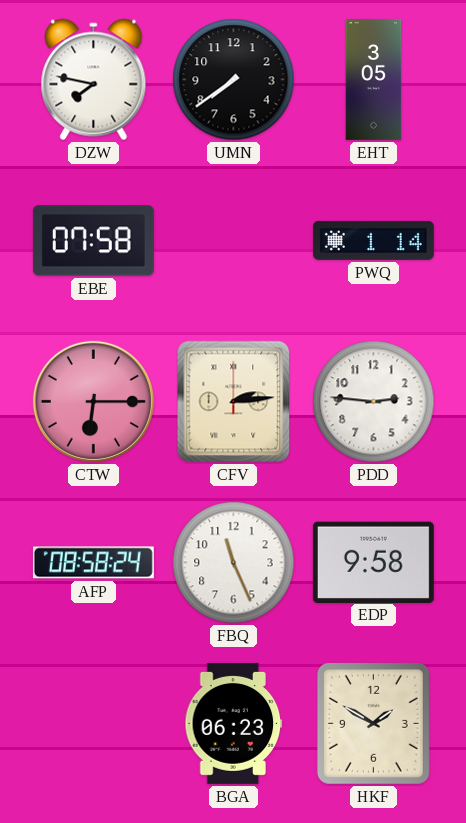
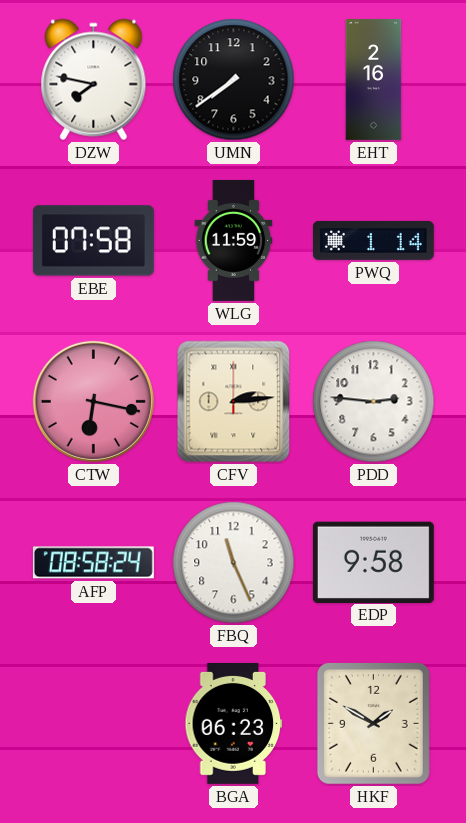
EHT: 3:05 -> 2:16
WLG: none -> 11:59
CTW: 6:15 -> 6:17
